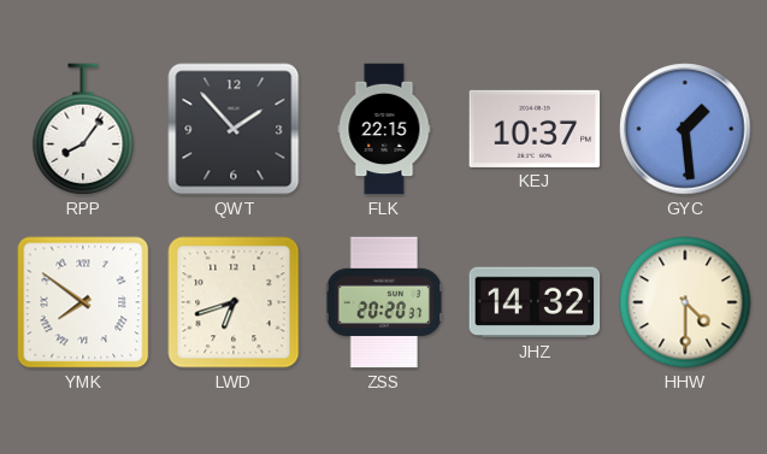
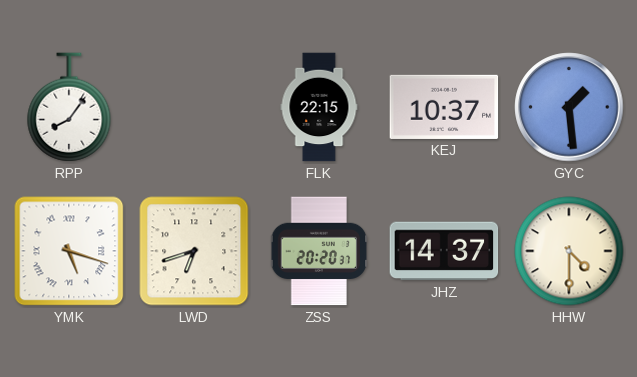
QWT: 1:53 -> none
YMK: 7:51 -> 5:18
JHZ: 14:32 -> 14:37
